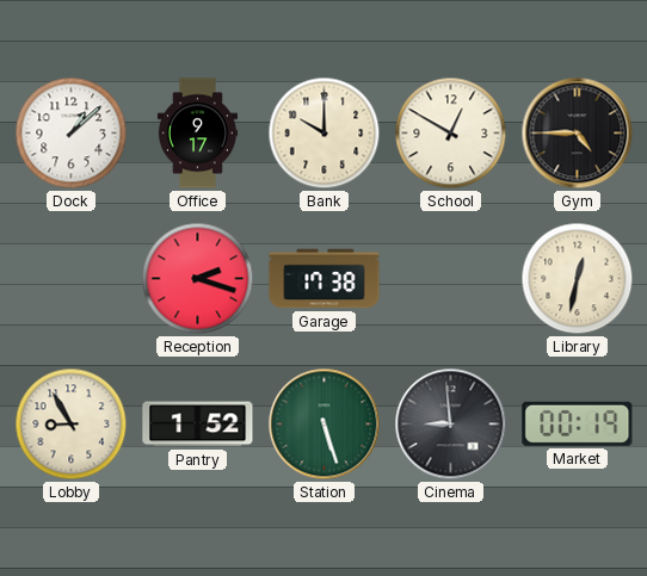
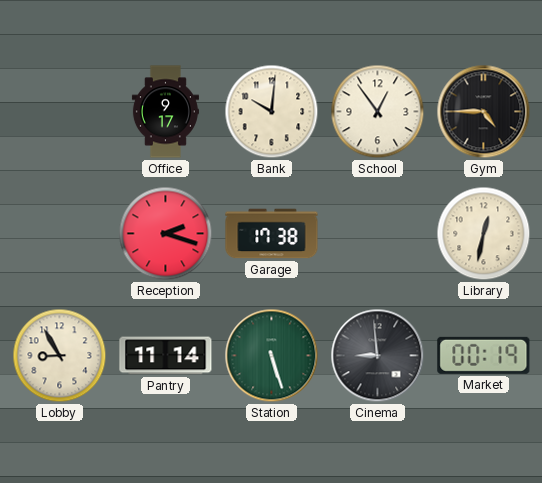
Dock: 1:08 -> none
Bank: 10:00 -> 10:01
School: 12:50 -> 12:54
Pantry: 1:52 -> 11:14
